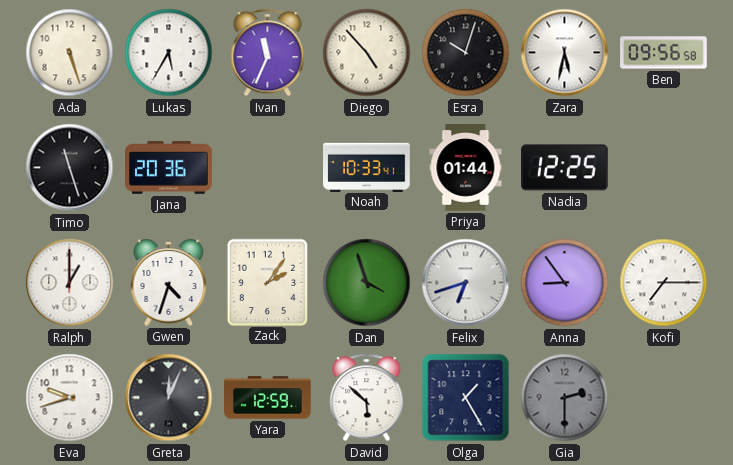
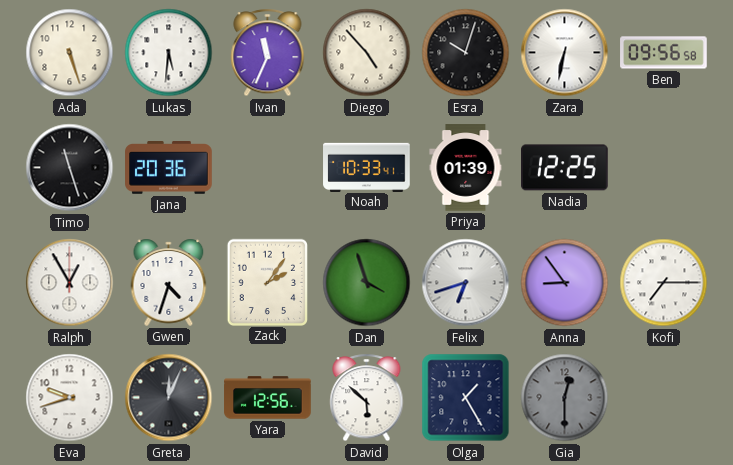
Lukas: 5:35 -> 5:31
Zara: 5:32 -> 6:32
Priya: 01:44 -> 01:39
Ralph: 1:00 -> 12:55
Yara: 12:59 -> 12:56
Gia: 2:30 -> 12:30
